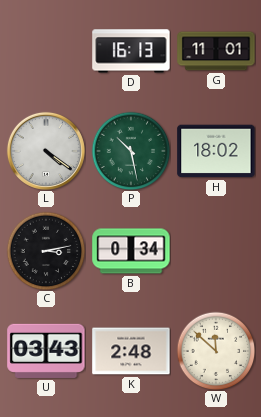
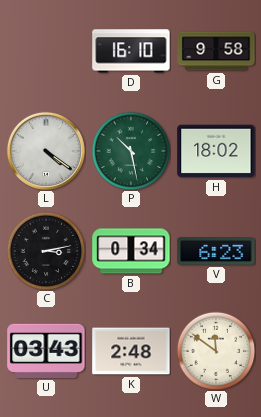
D: 16:13 -> 16:10
G: 11:01 -> 9:58
V: none -> 6:23
W: 11:52 -> 11:51
